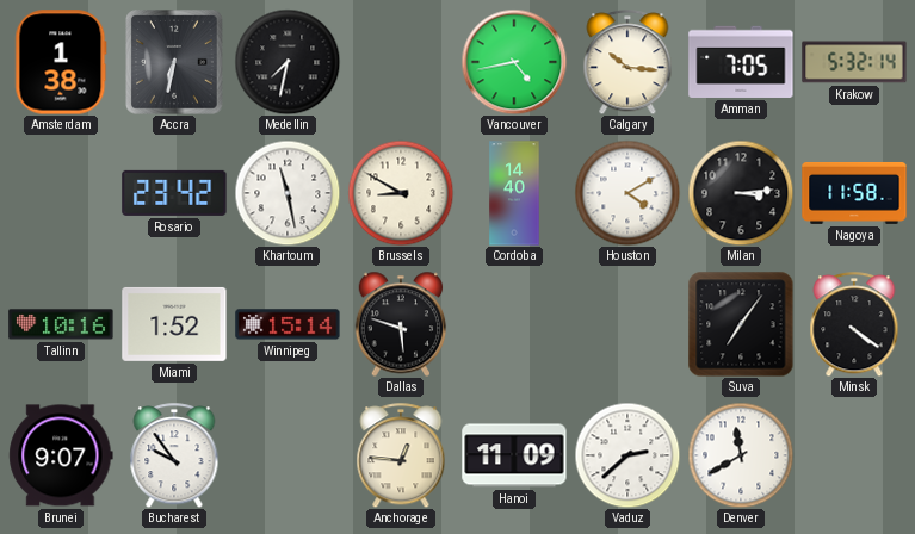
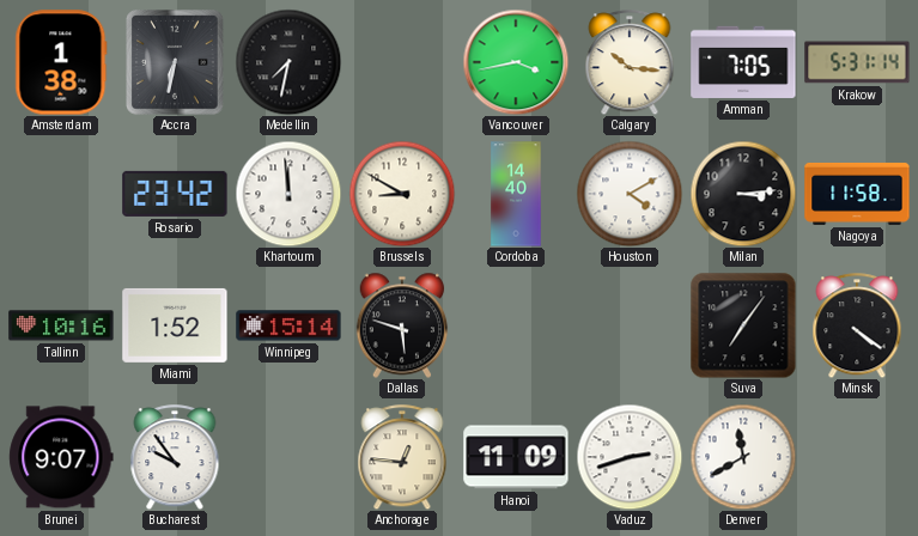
Vancouver: 4:43 -> 3:43
Krakow: 5:32 -> 5:31
Khartoum: 11:28 -> 11:59
Vaduz: 2:38 -> 2:42
